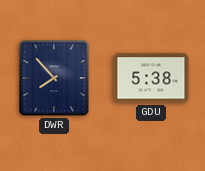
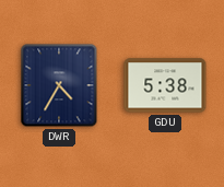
DWR: 7:53 -> 4:35
